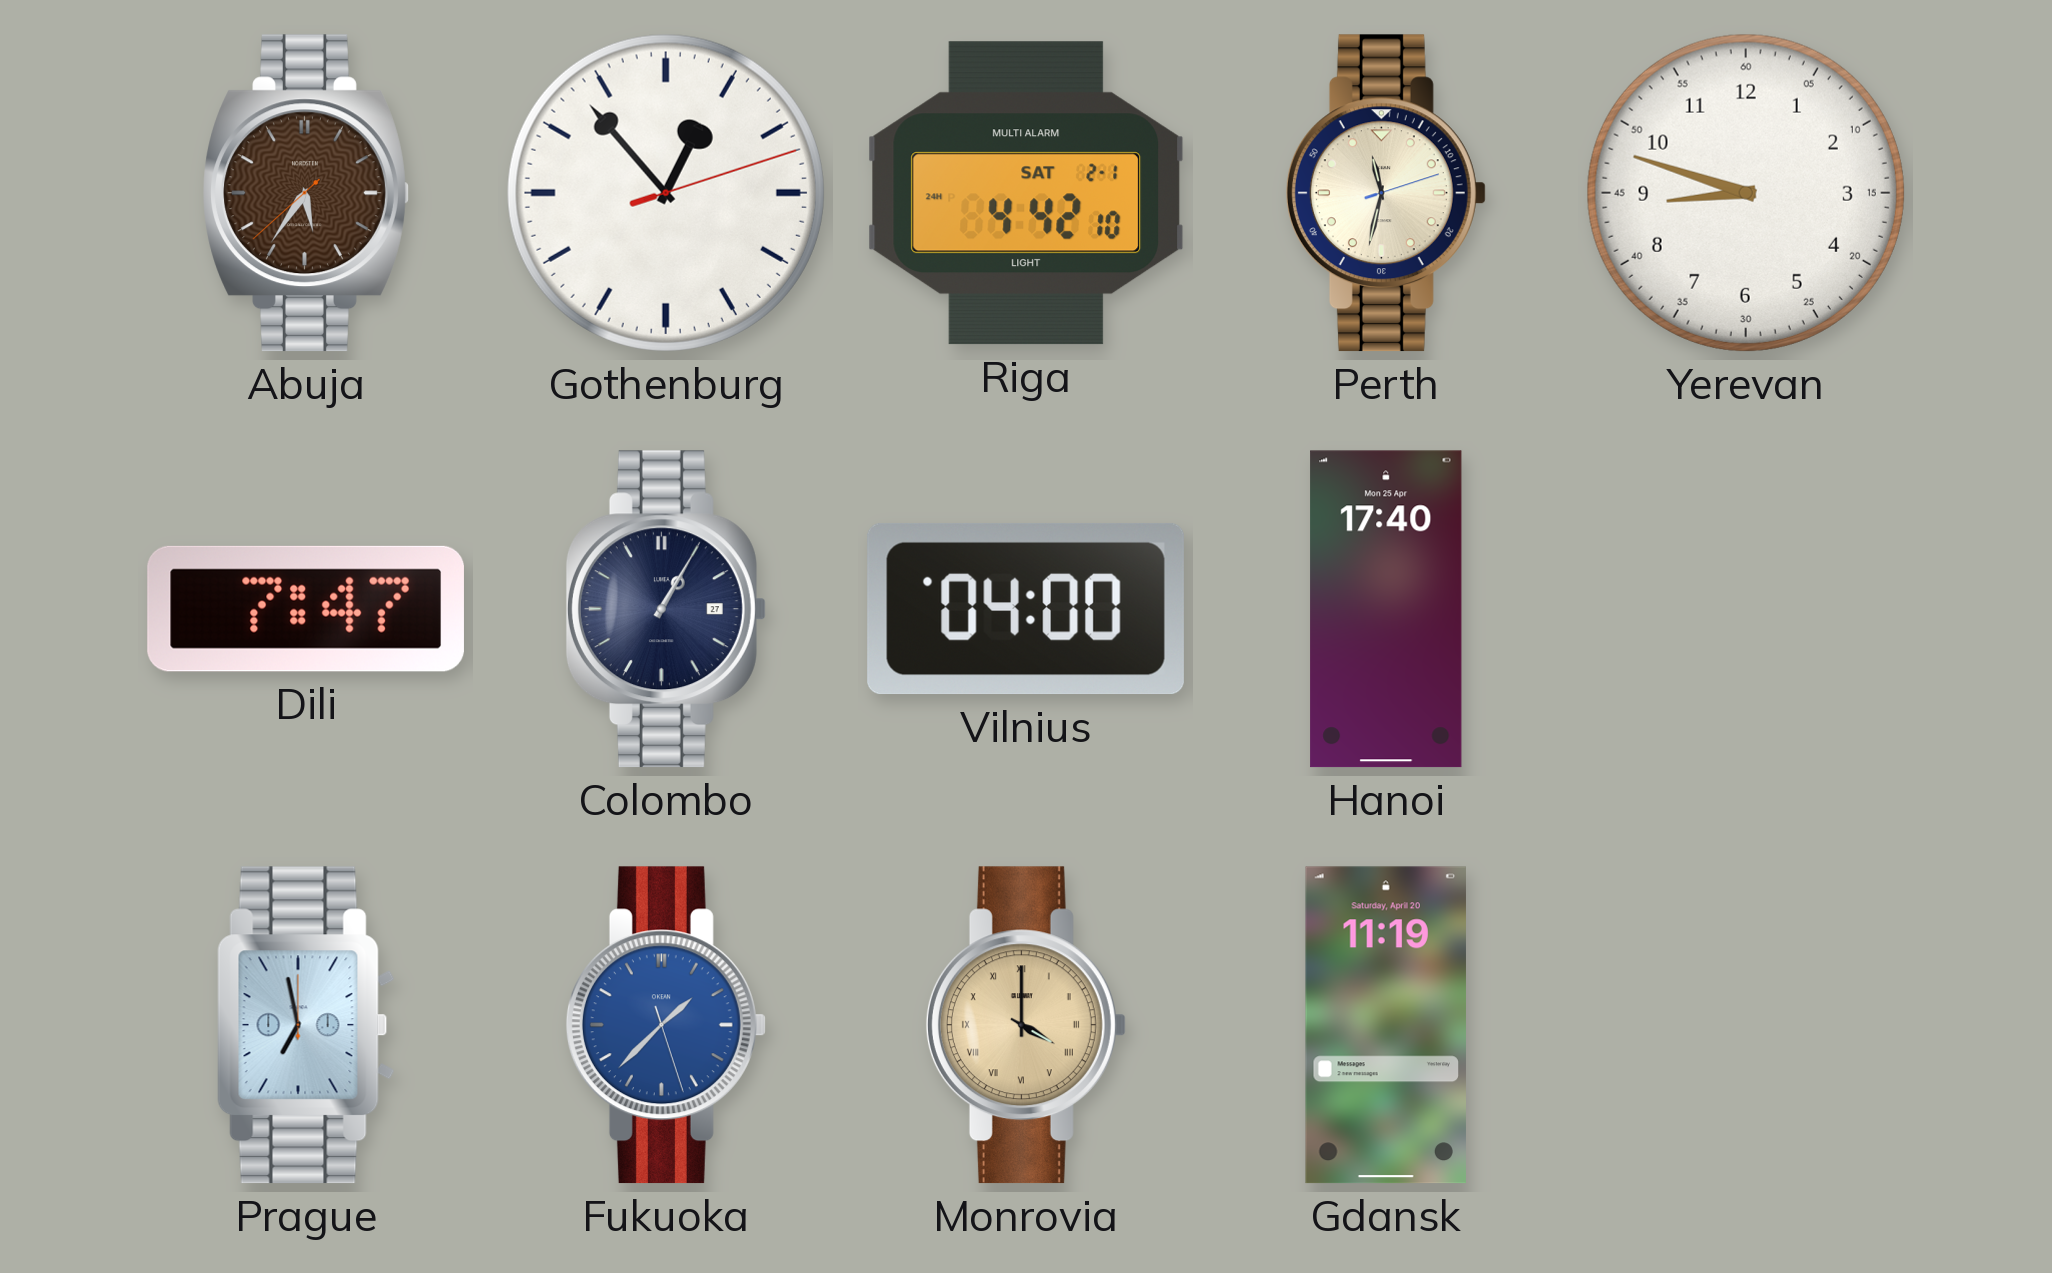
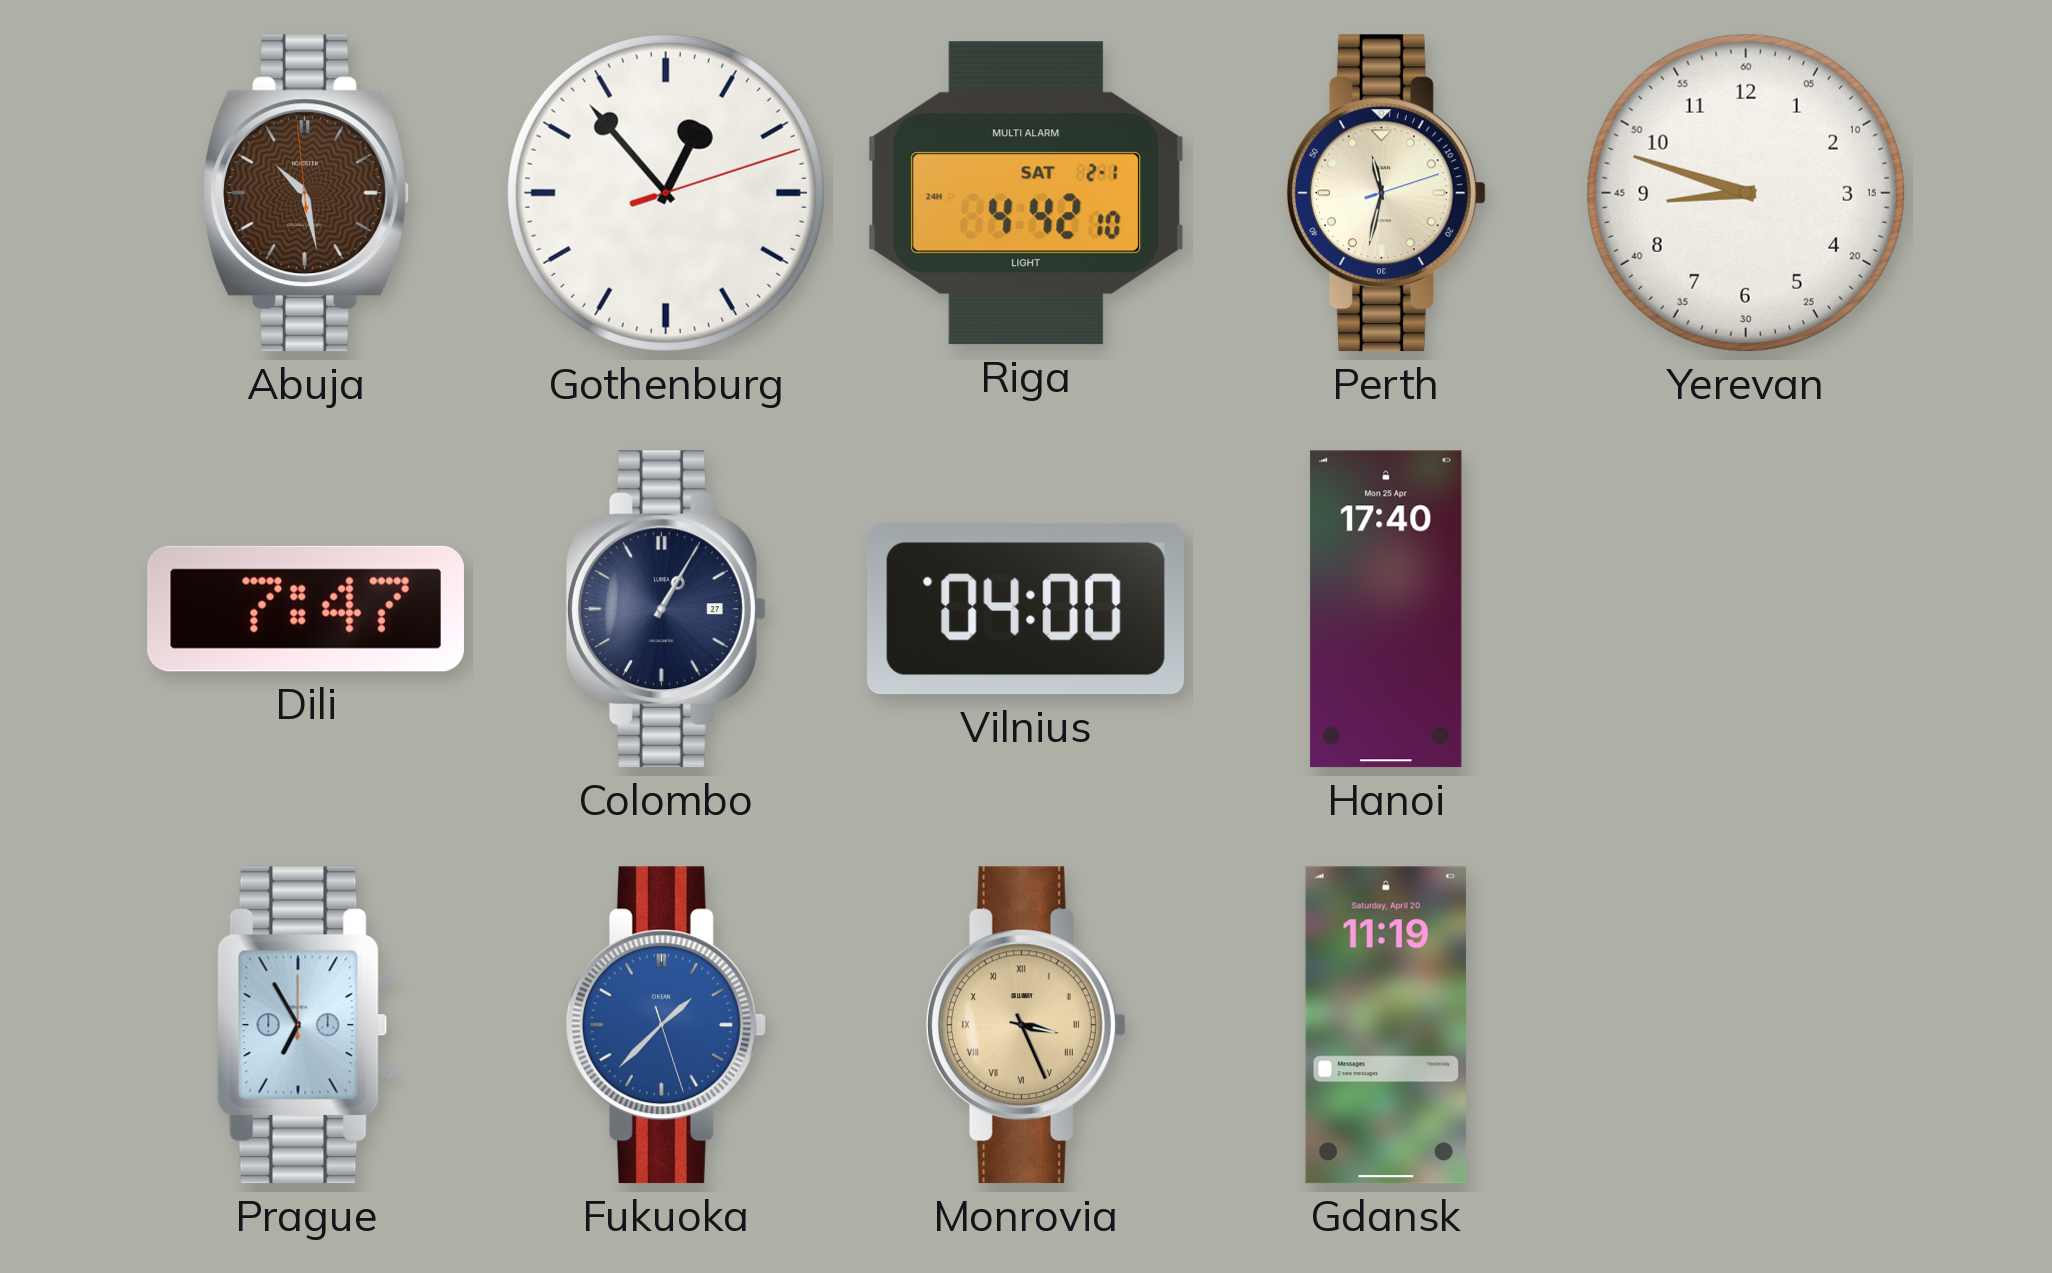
Abuja: 5:35 -> 10:27
Prague: 6:58 -> 6:55
Monrovia: 4:00 -> 3:26
